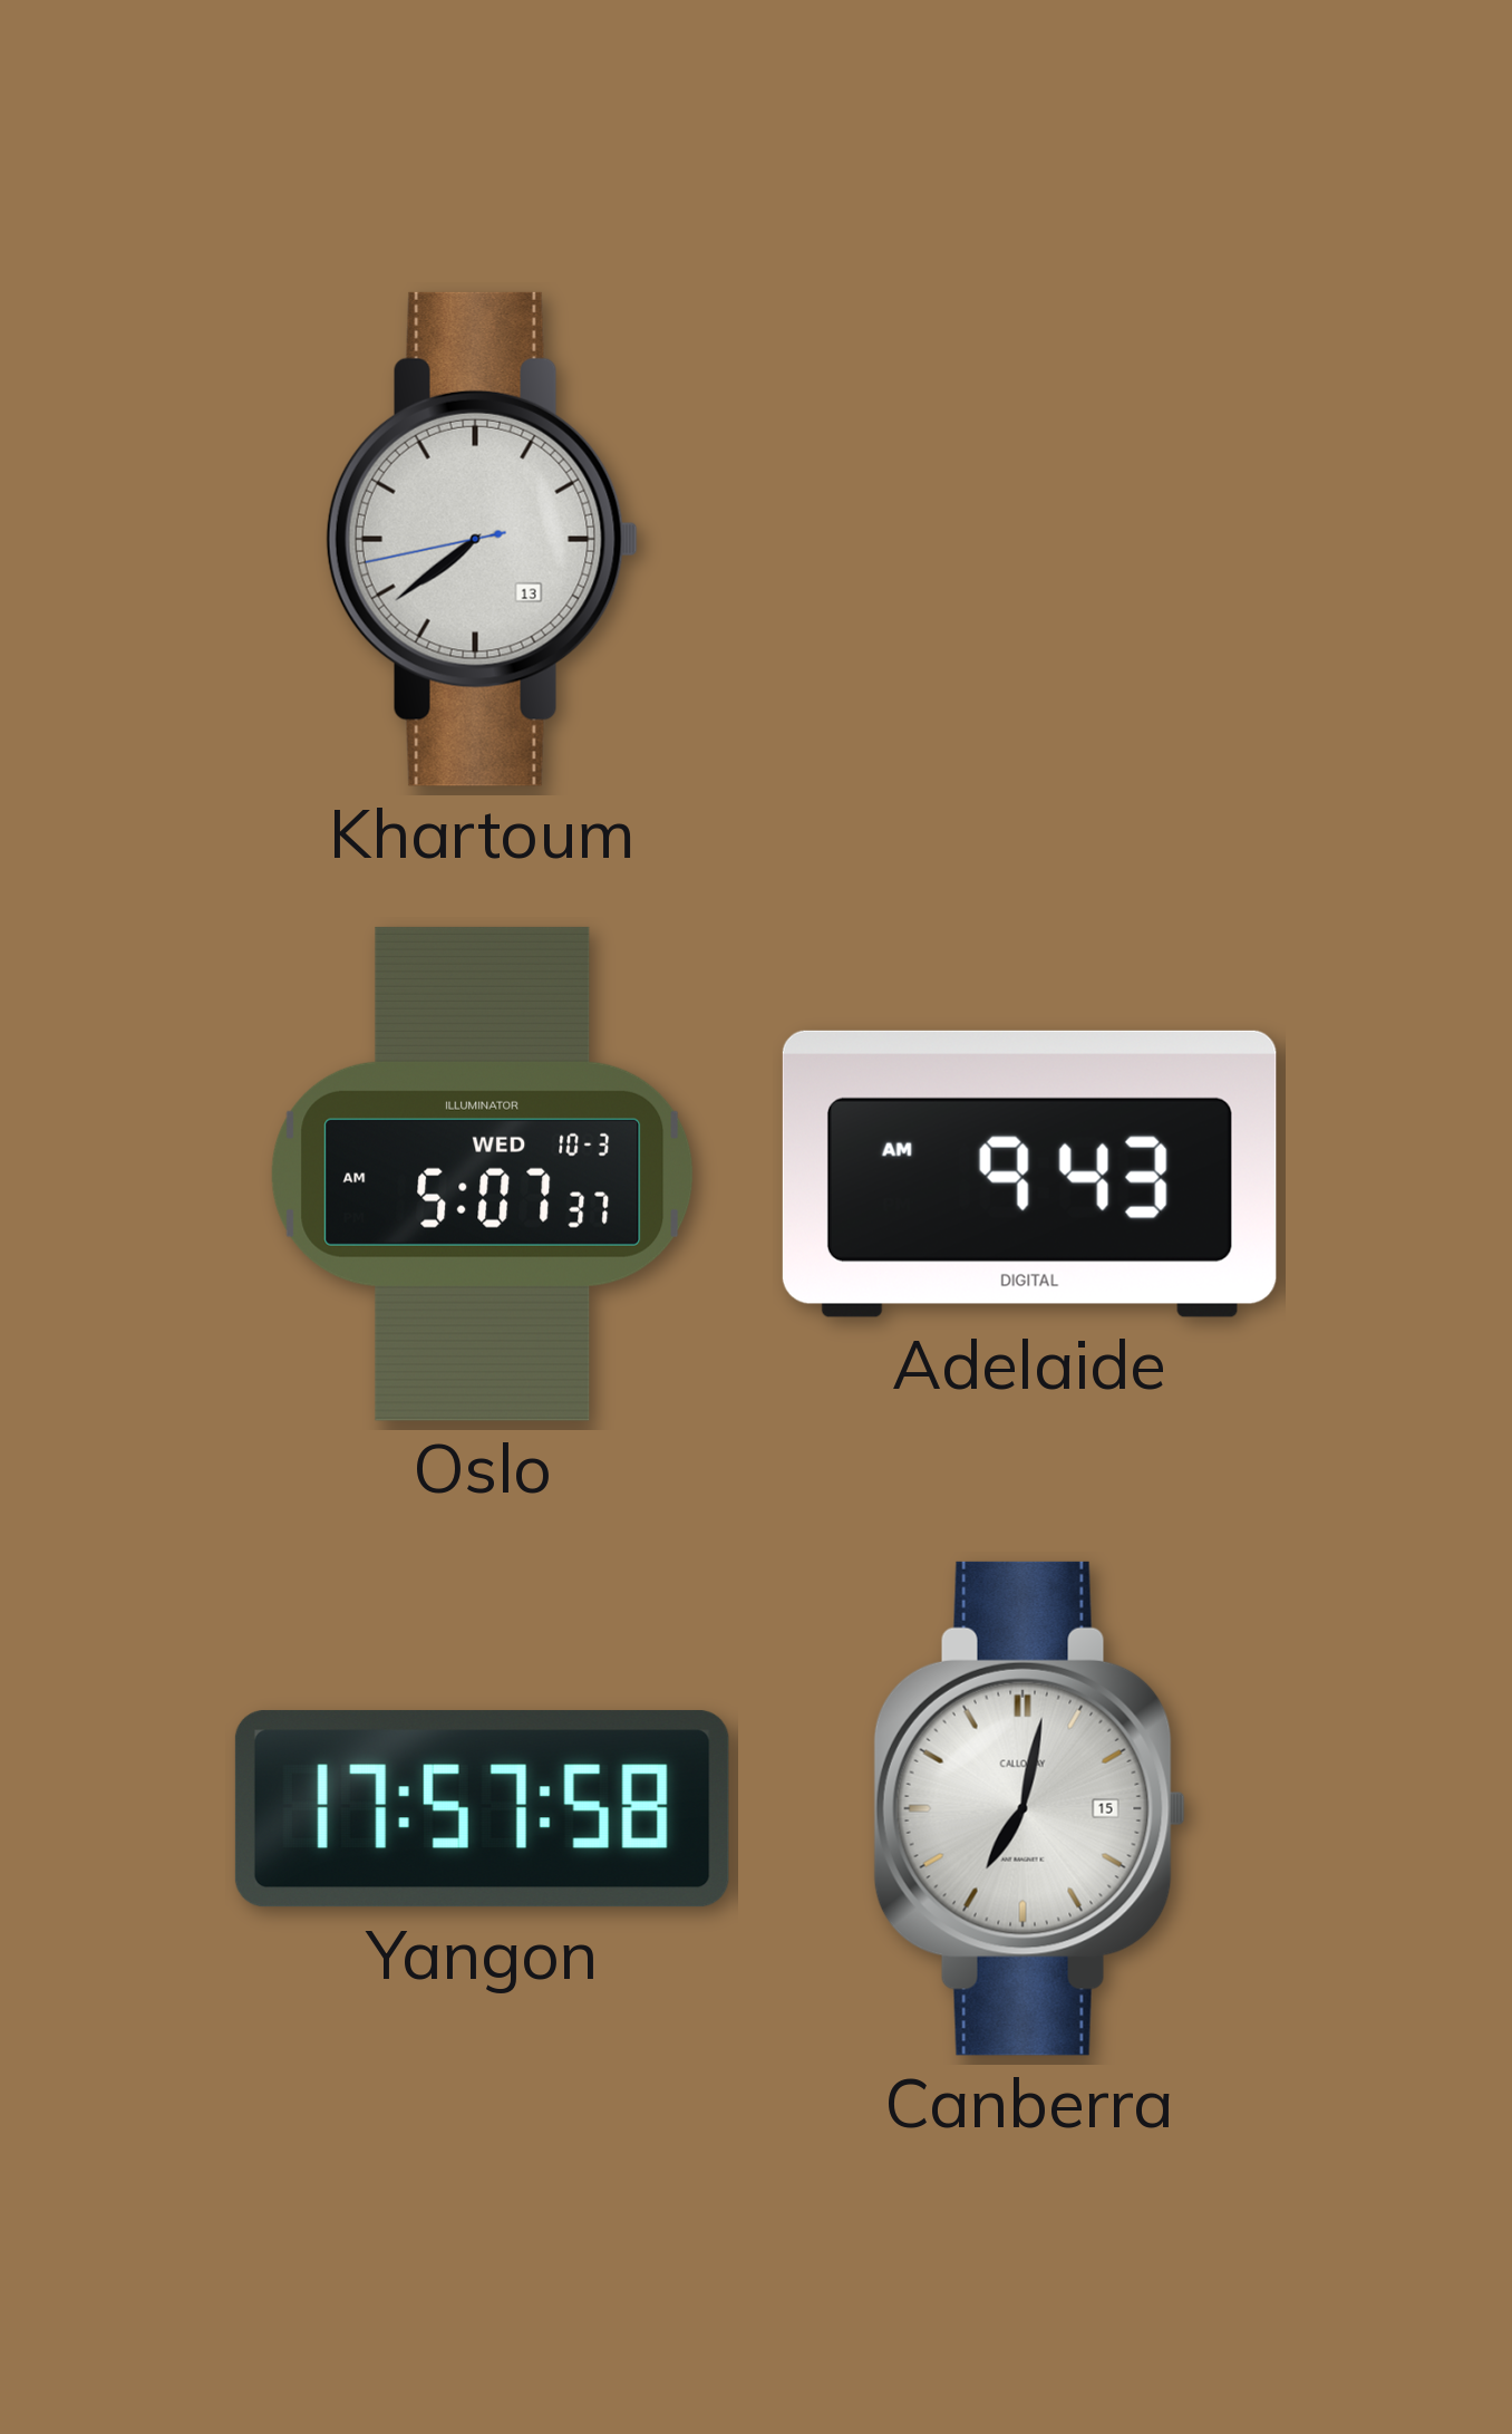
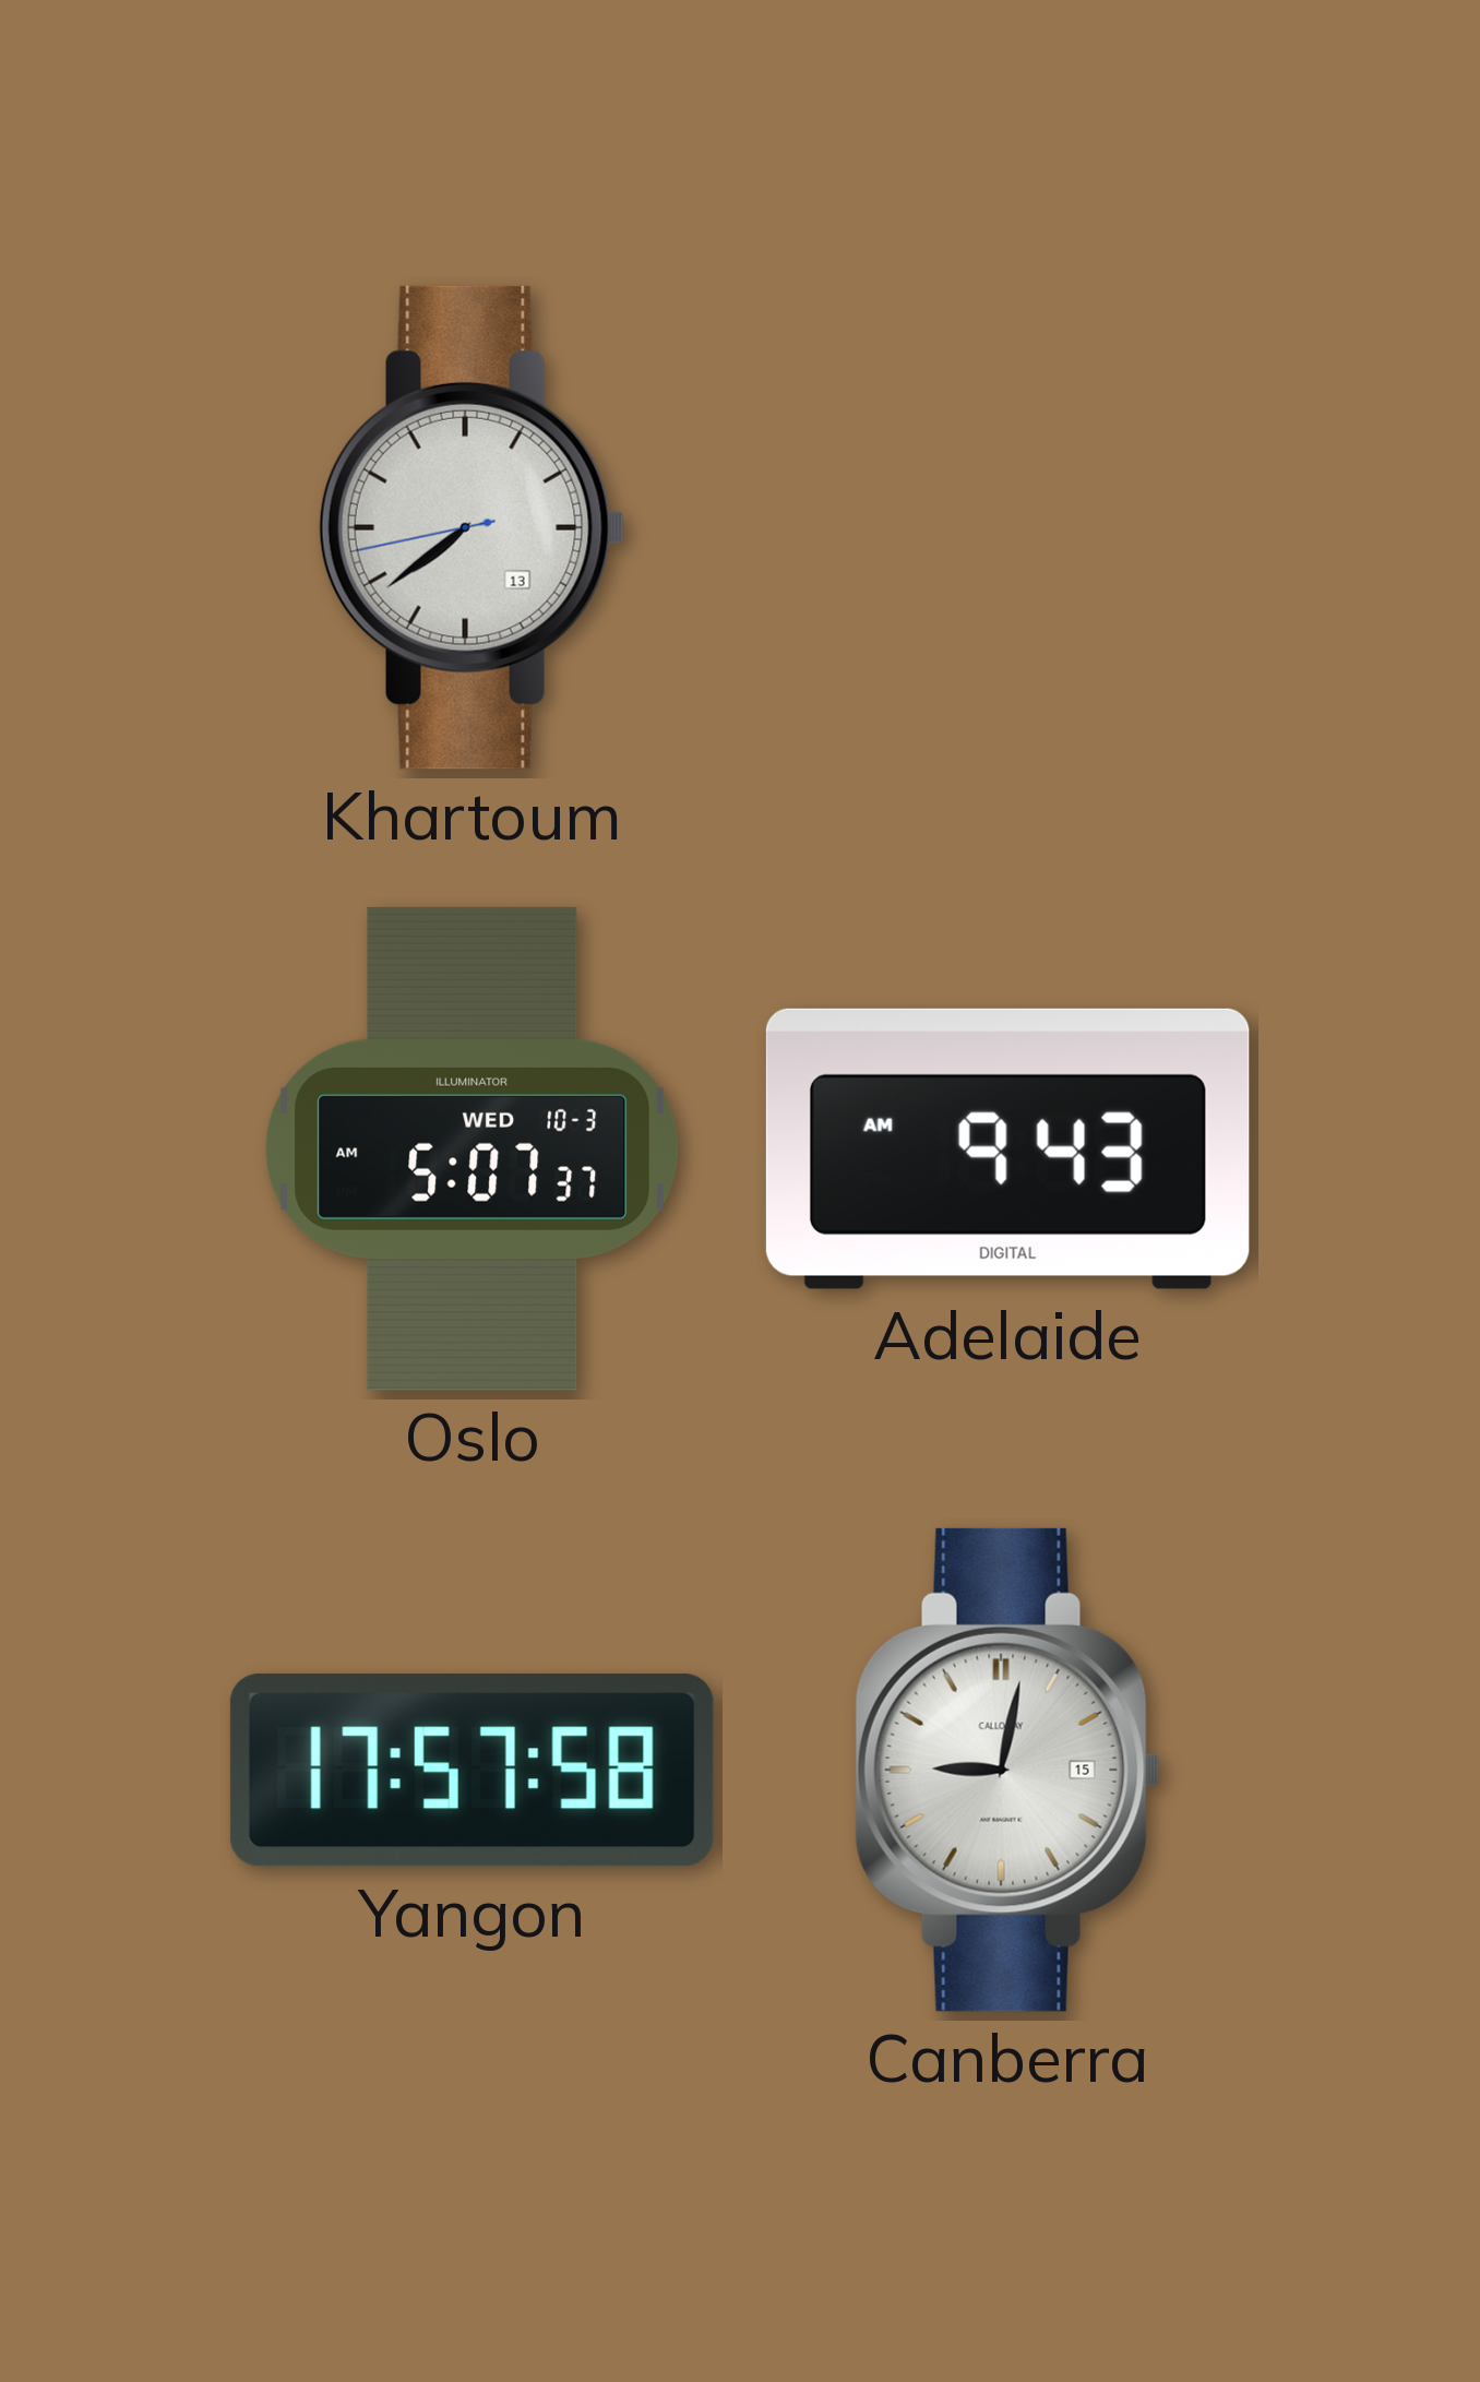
Canberra: 7:02 -> 9:02
